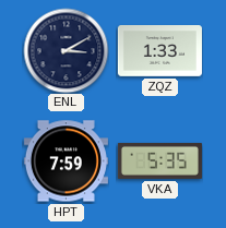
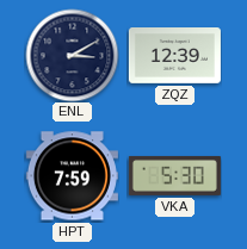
ZQZ: 1:33 -> 12:39
VKA: 5:35 -> 5:30
